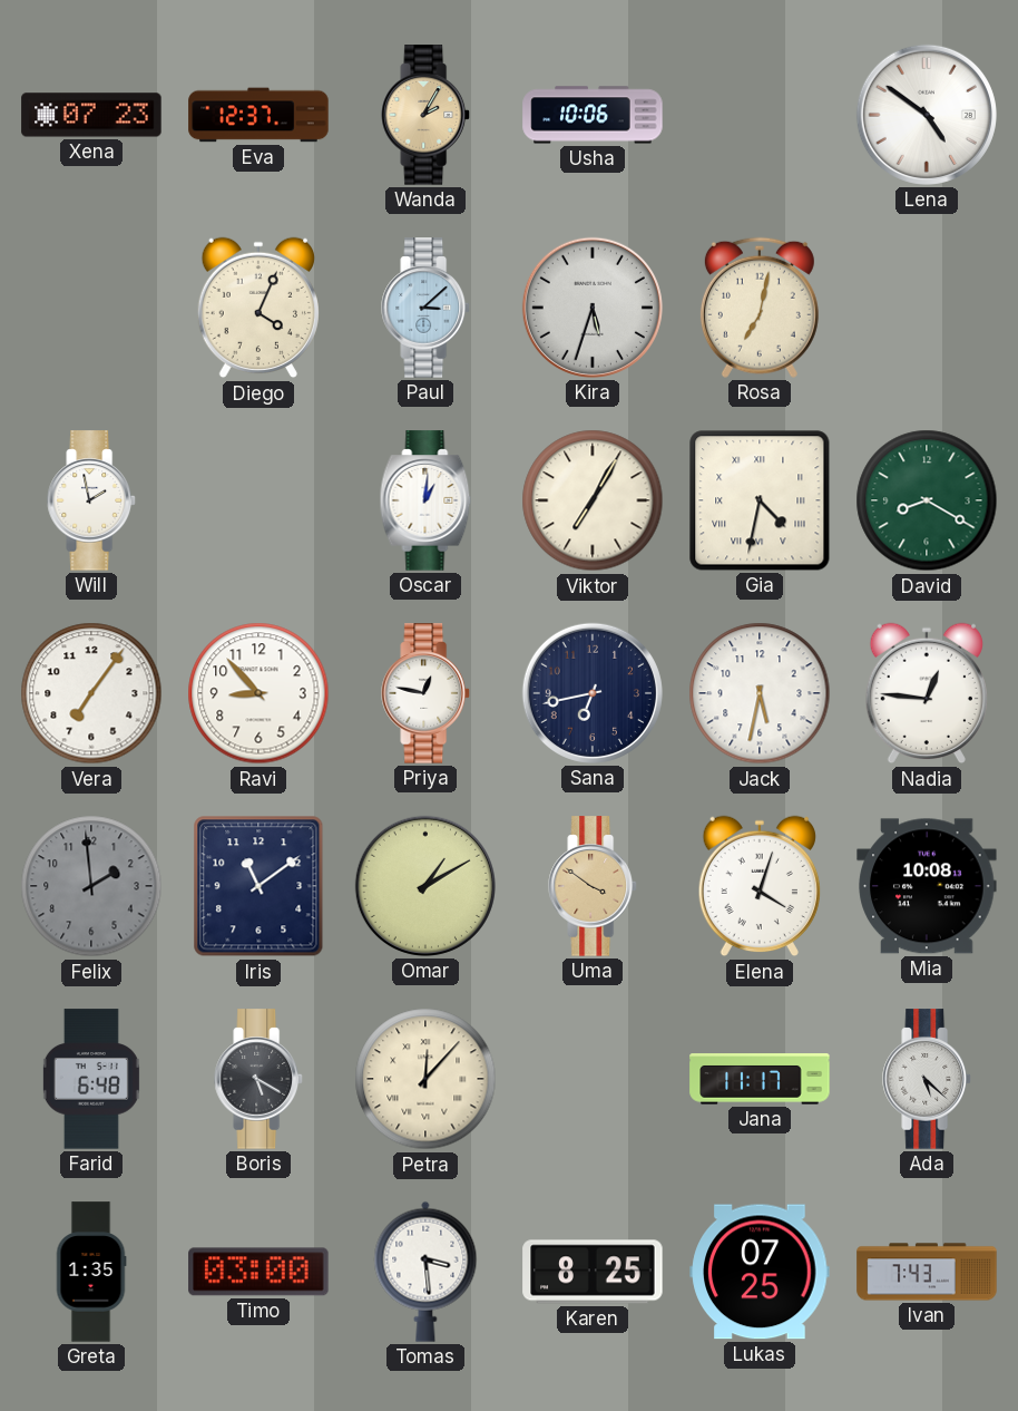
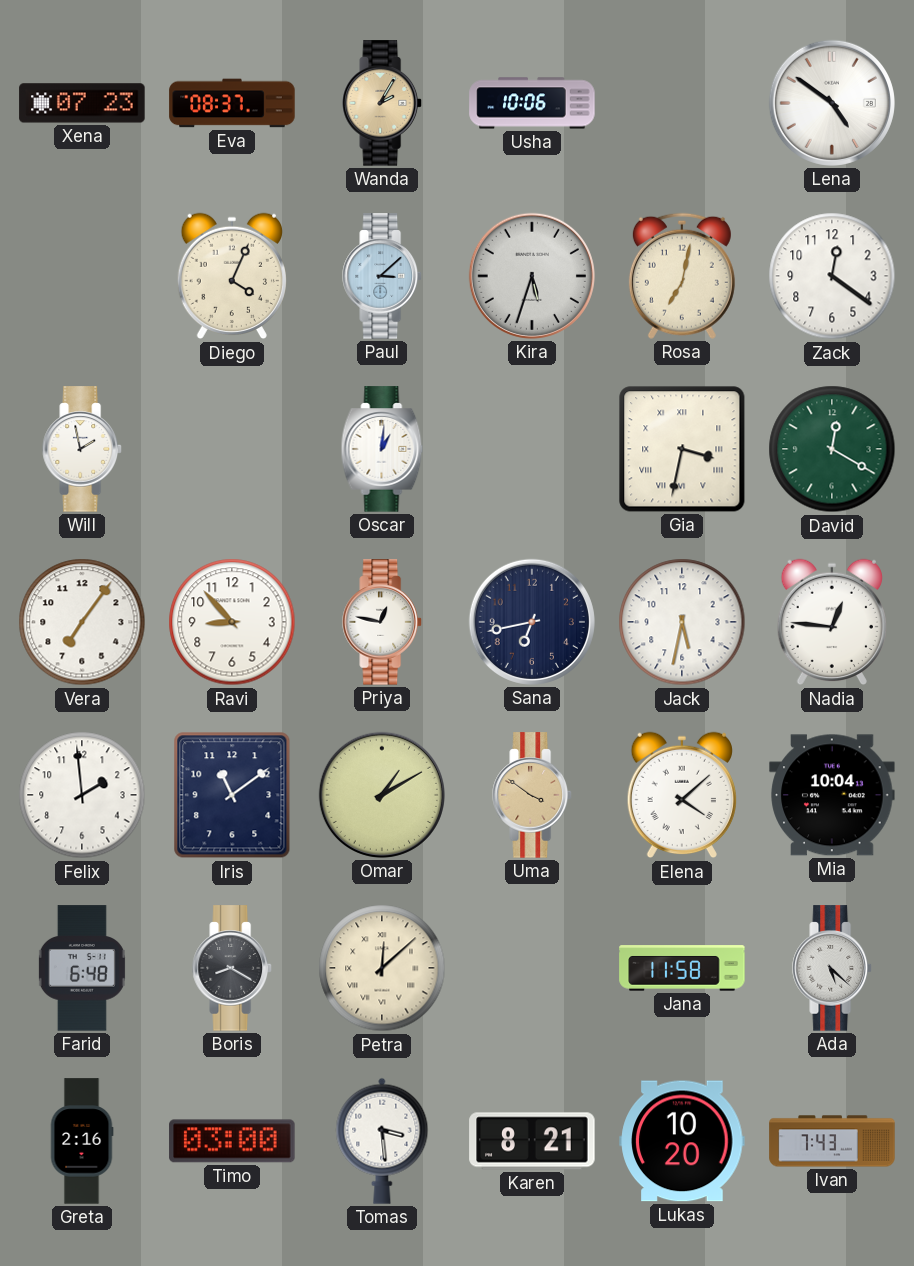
Eva: 12:37 -> 08:37
Zack: none -> 12:21
Viktor: 7:05 -> none
Gia: 4:32 -> 3:32
David: 8:20 -> 12:20
Felix dial: grey -> white
Elena: 4:03 -> 4:08
Mia: 10:08 -> 10:04
Boris: 5:20 -> 8:20
Petra: 12:07 -> 12:08
Jana: 11:17 -> 11:58
Greta: 1:35 -> 2:16
Karen: 8:25 -> 8:21
Lukas: 07:25 -> 10:20
